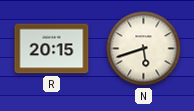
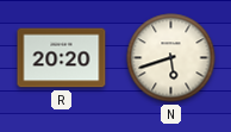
R: 20:15 -> 20:20
